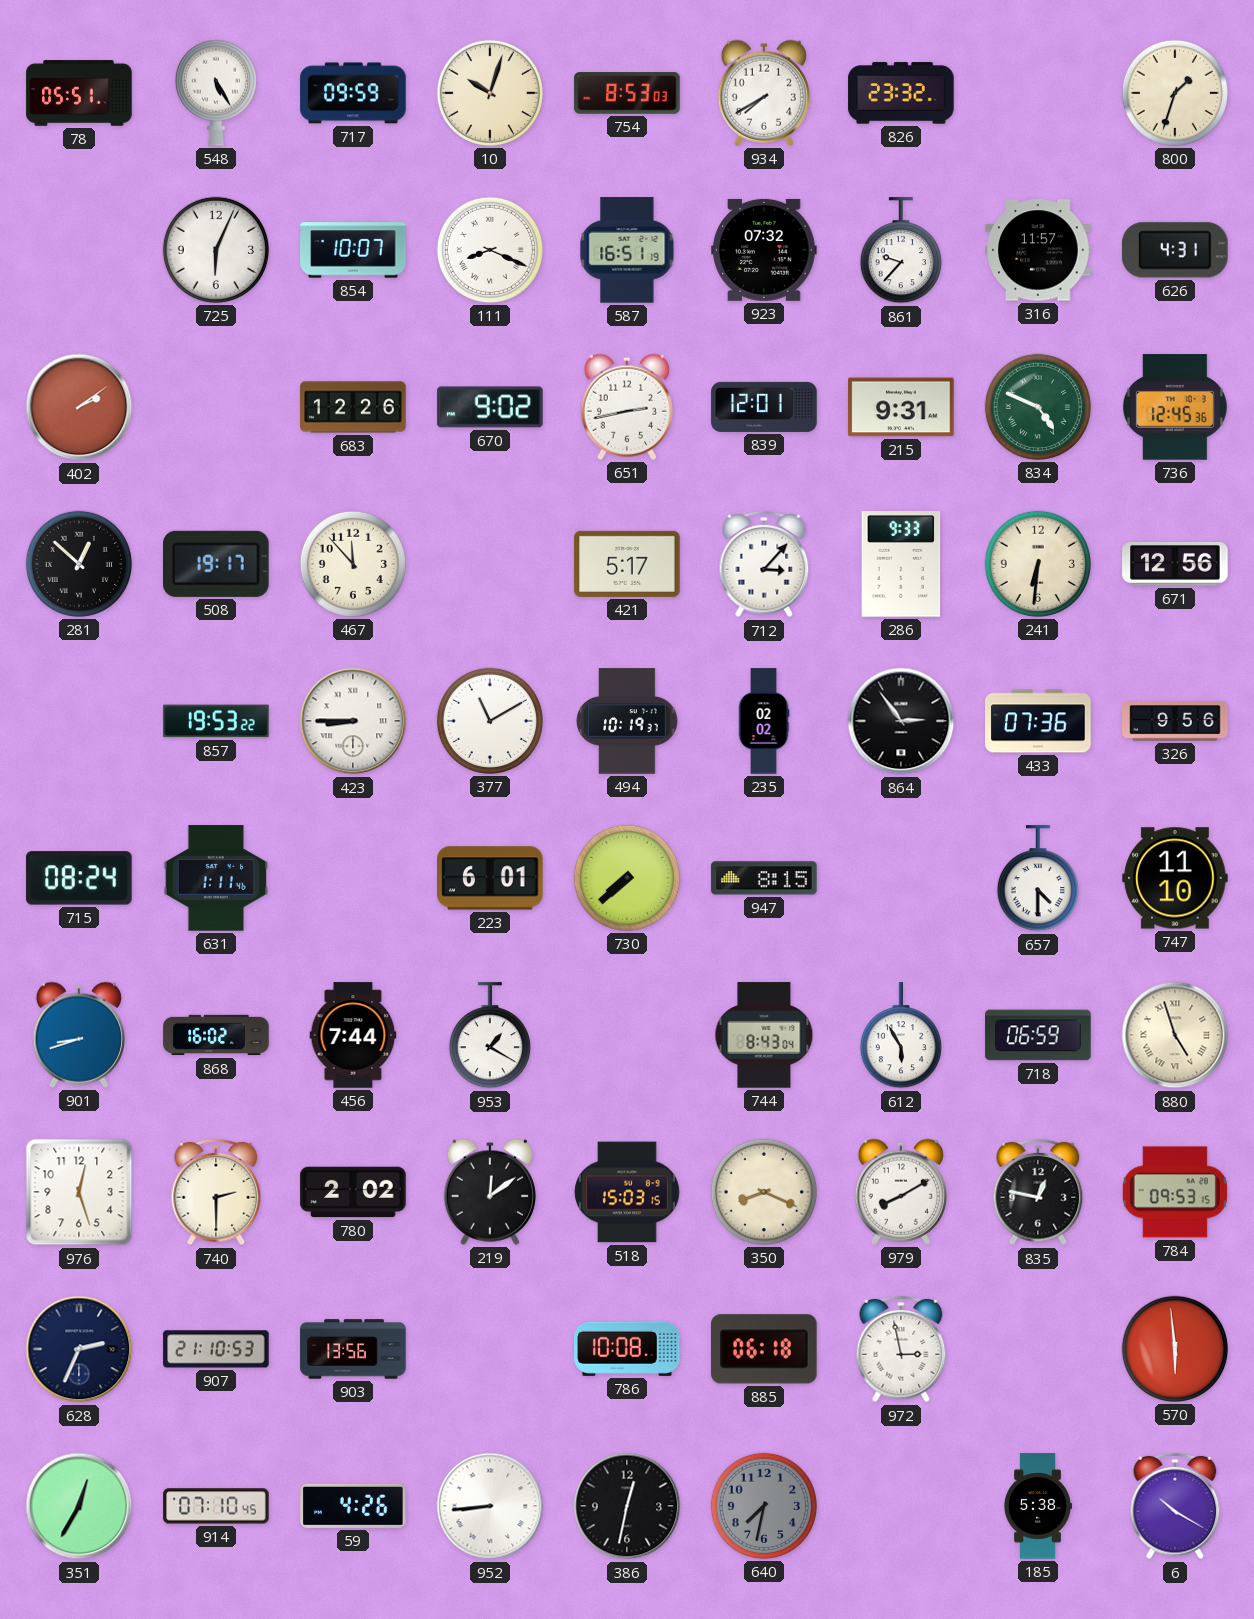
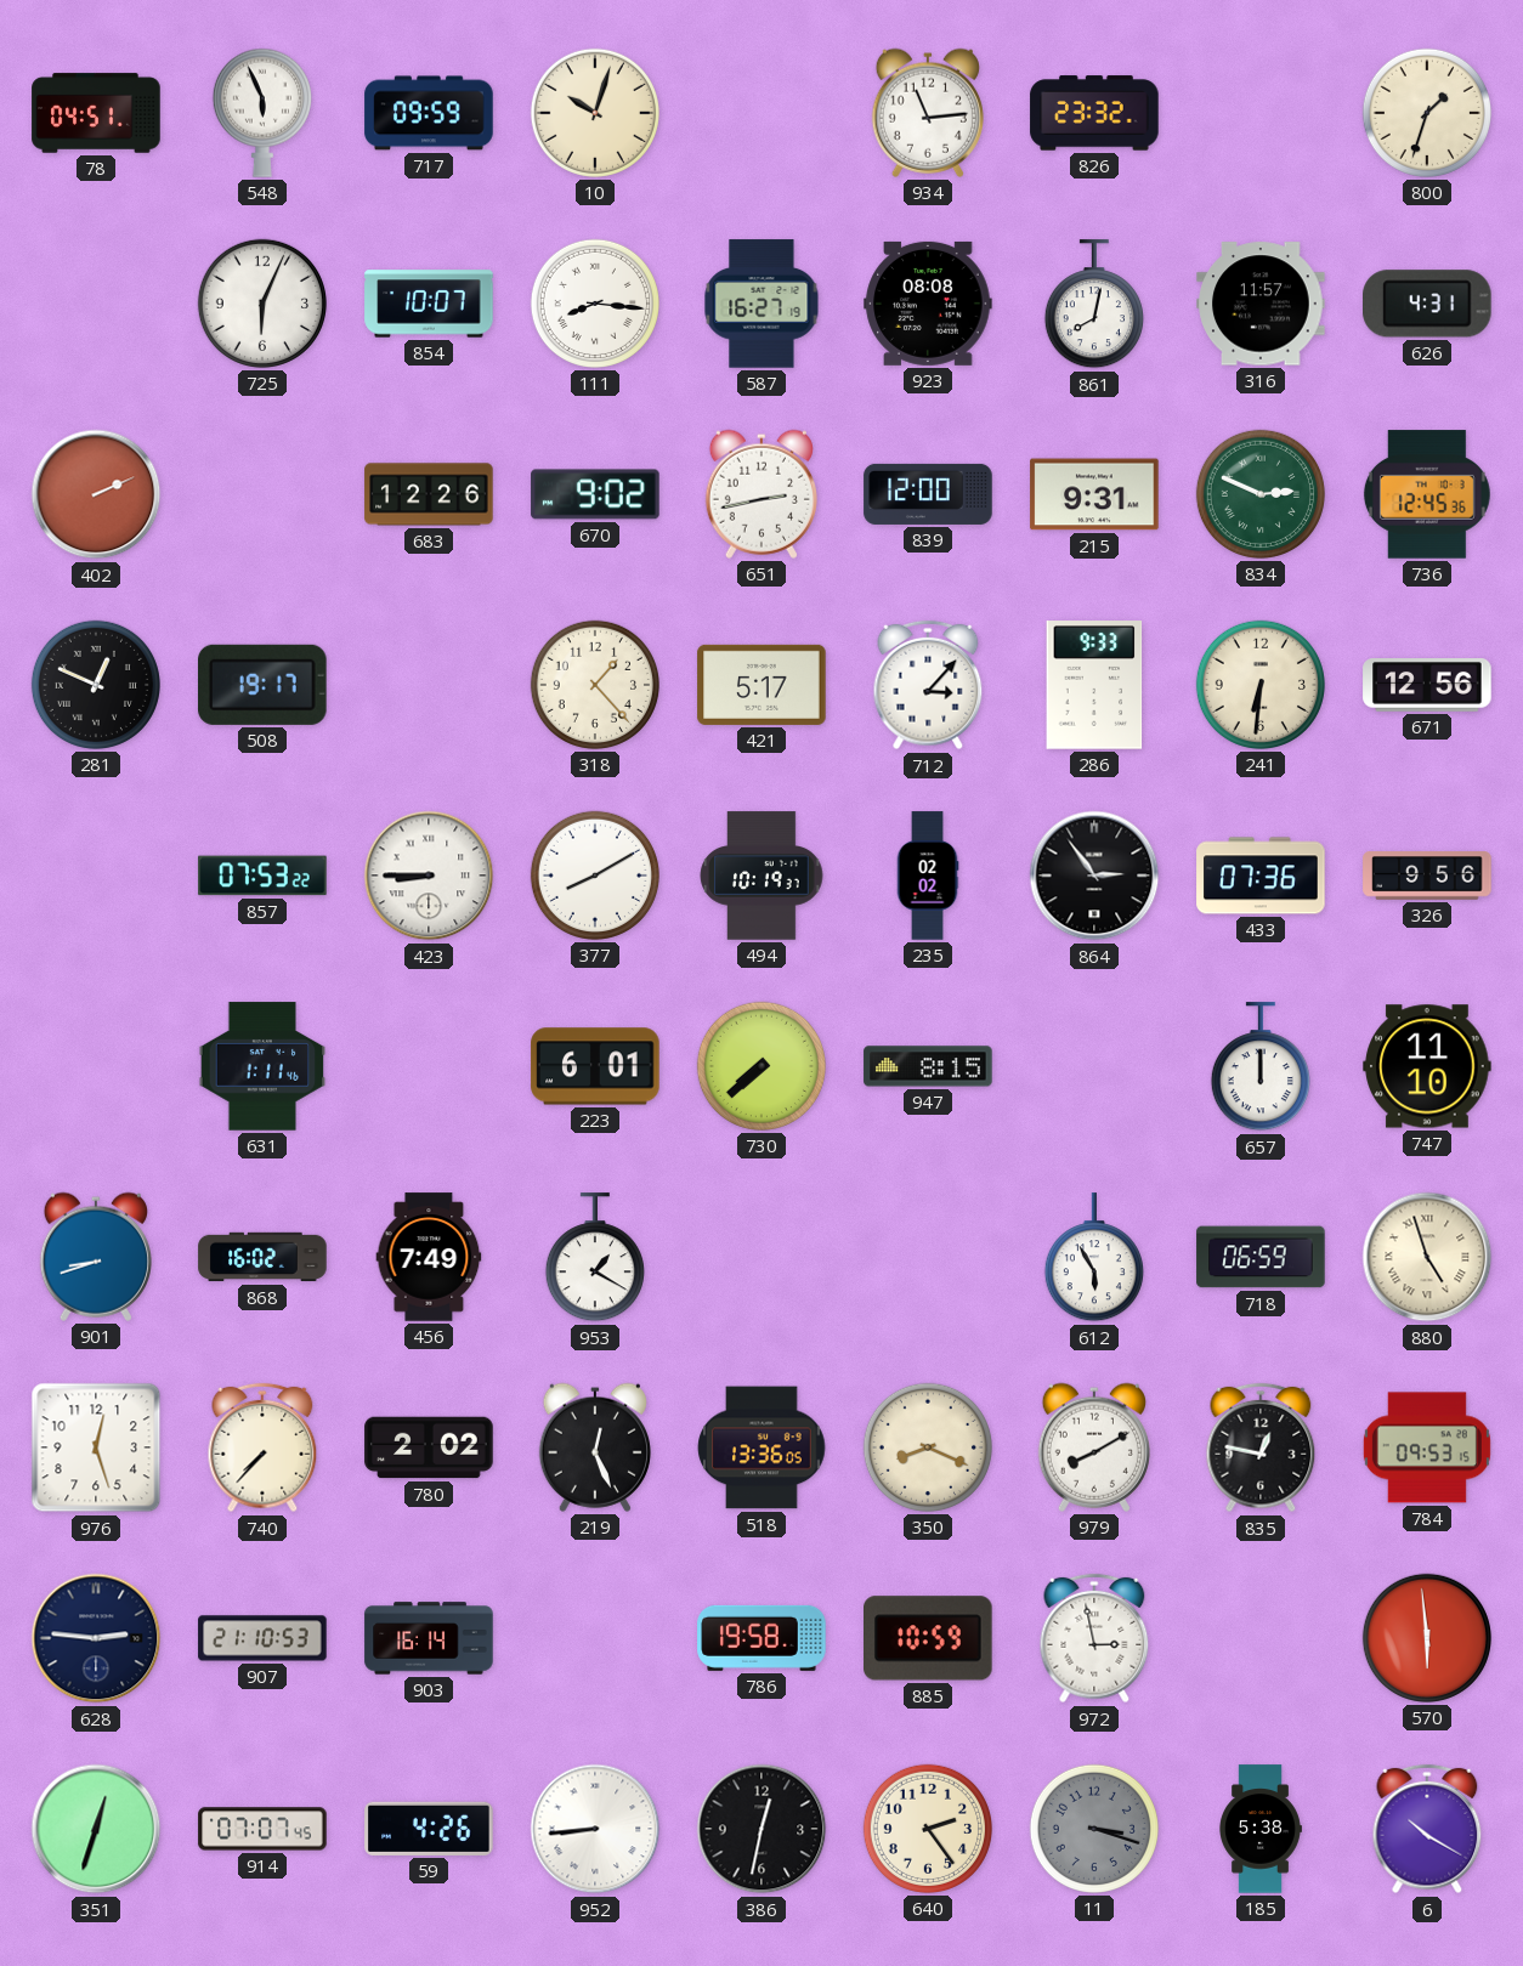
78: 05:51 -> 04:51
548: 5:25 -> 5:56
754: 8:53 -> none
934: 7:40 -> 11:14
111: 8:19 -> 8:16
587: 16:51 -> 16:27
923: 07:32 -> 08:08
861: 9:37 -> 8:02
402: 2:09 -> 2:11
839: 12:01 -> 12:00
834: 4:49 -> 2:49
281: 12:52 -> 12:49
467: 11:53 -> none
318: none -> 1:23
857: 19:53 -> 07:53
377: 11:10 -> 8:10
715: 08:24 -> none
657: 4:30 -> 12:00
456: 7:44 -> 7:49
744: 8:43 -> none
740: 2:30 -> 7:37
219: 12:09 -> 12:26
518: 15:03 -> 13:36
628: 2:34 -> 2:46
903: 13:56 -> 16:14
786: 10:08 -> 19:58
885: 06:18 -> 10:59
351: 12:35 -> 12:33
914: 07:10 -> 07:07
640: 7:32 -> 2:24
640 dial: grey -> cream
11: none -> 3:18
